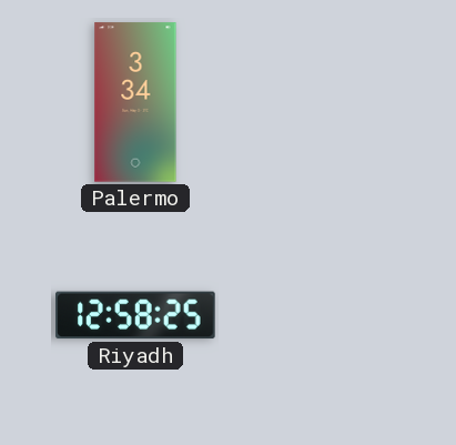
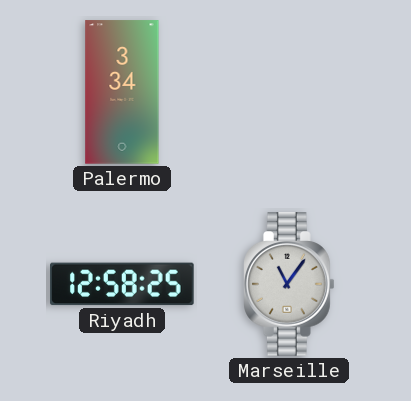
Marseille: none -> 11:06
